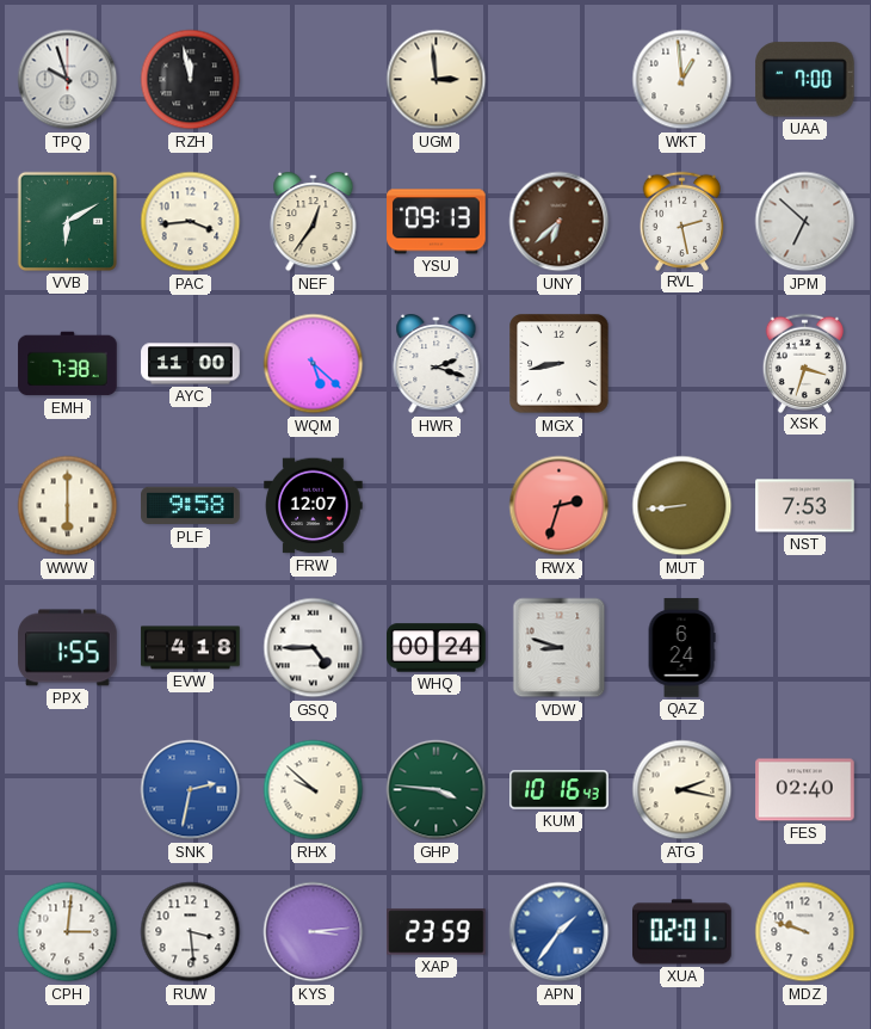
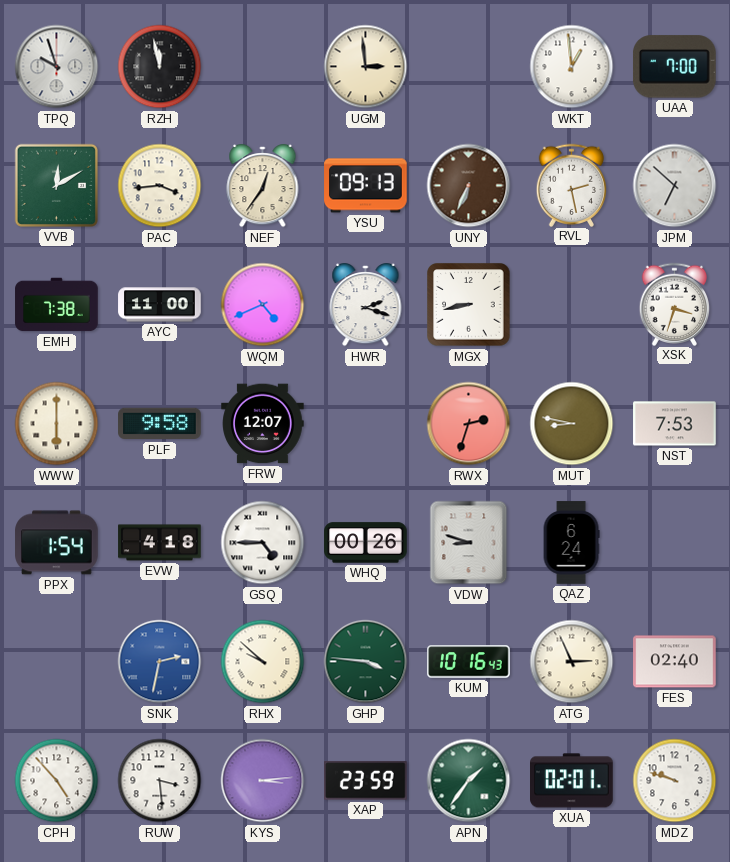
VVB: 6:10 -> 12:10
UNY: 6:38 -> 6:34
WQM: 5:22 -> 4:41
MUT: 8:44 -> 8:47
PPX: 1:55 -> 1:54
WHQ: 00:24 -> 00:26
ATG: 2:17 -> 2:56
CPH: 3:01 -> 4:53
APN dial: blue -> green
